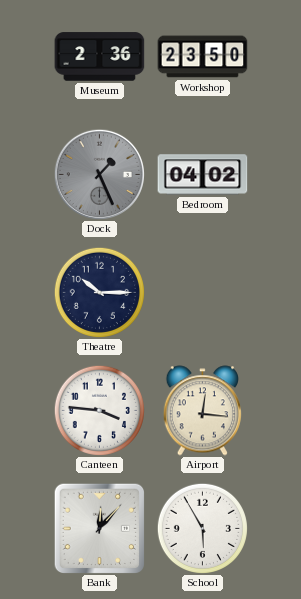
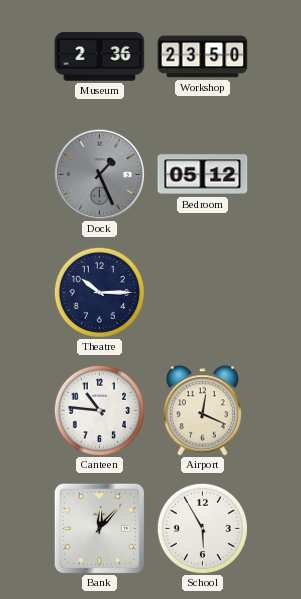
Bedroom: 04:02 -> 05:12
Canteen: 3:46 -> 10:46
Airport: 12:16 -> 12:19
